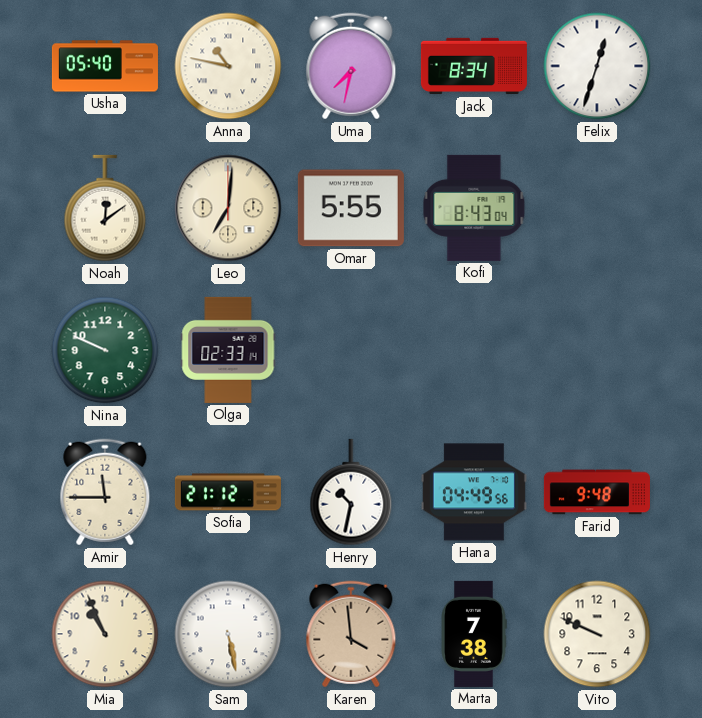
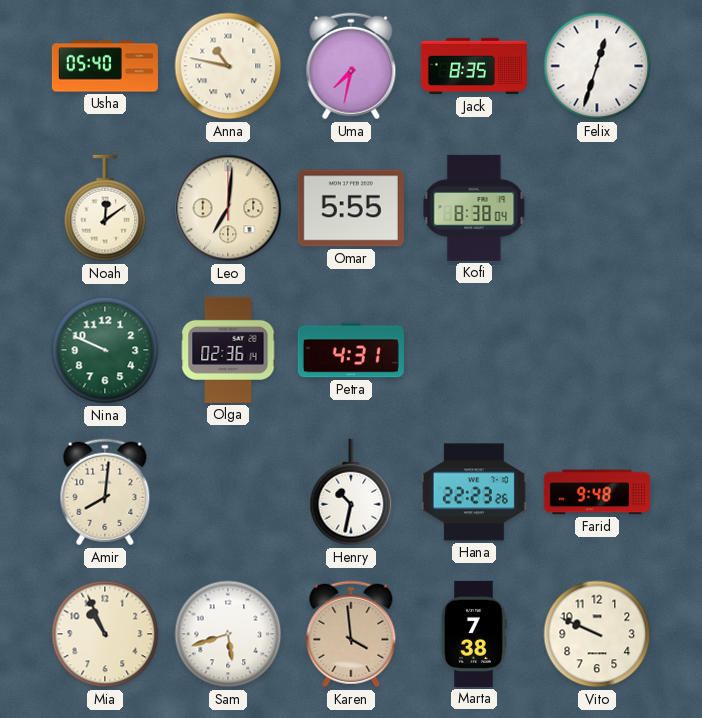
Jack: 8:34 -> 8:35
Kofi: 8:43 -> 8:38
Olga: 02:33 -> 02:36
Petra: none -> 4:31
Amir: 11:45 -> 8:01
Sofia: 21:12 -> none
Hana: 04:49 -> 22:23
Sam: 5:28 -> 5:42
